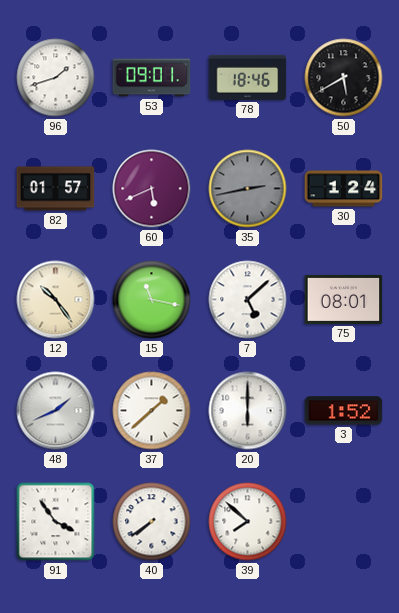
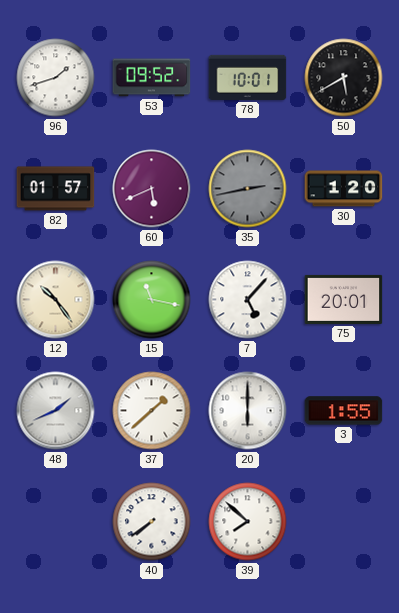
53: 09:01 -> 09:52
78: 18:46 -> 10:01
30: 1:24 -> 1:20
7: 5:08 -> 5:07
75: 08:01 -> 20:01
3: 1:52 -> 1:55
91: 3:54 -> none
